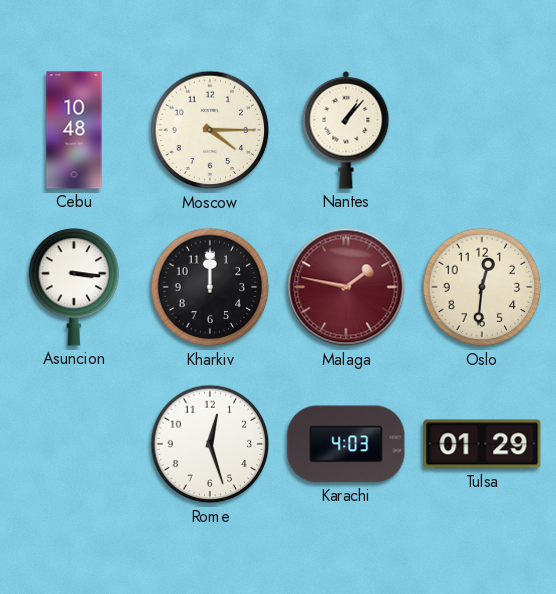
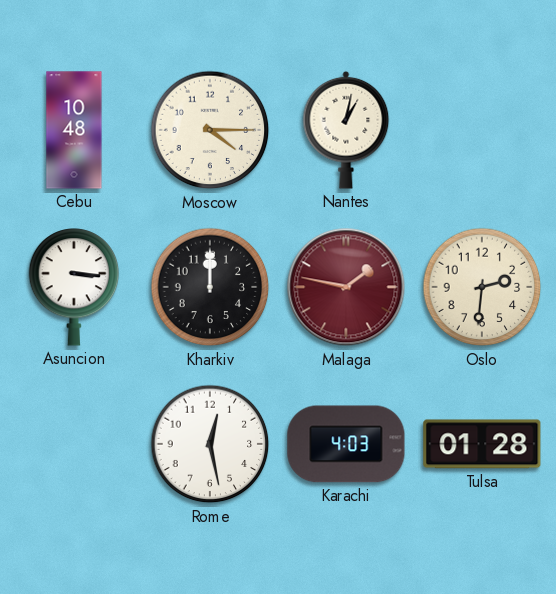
Nantes: 1:07 -> 1:02
Oslo: 12:31 -> 2:31
Rome: 12:27 -> 12:28
Tulsa: 01:29 -> 01:28
